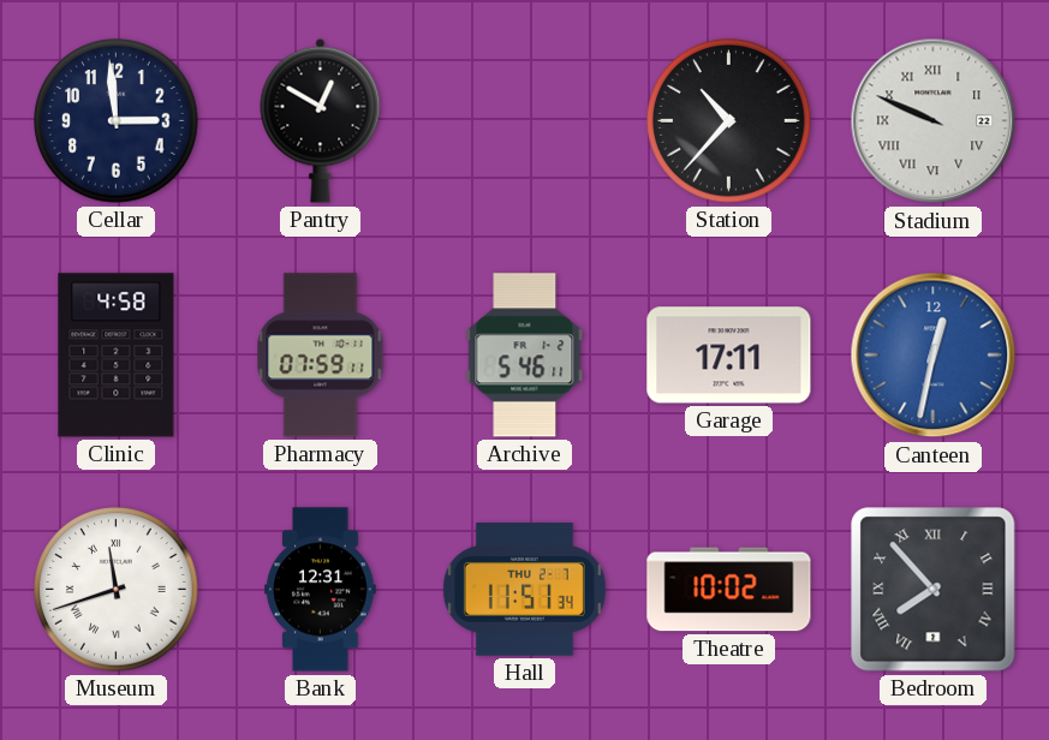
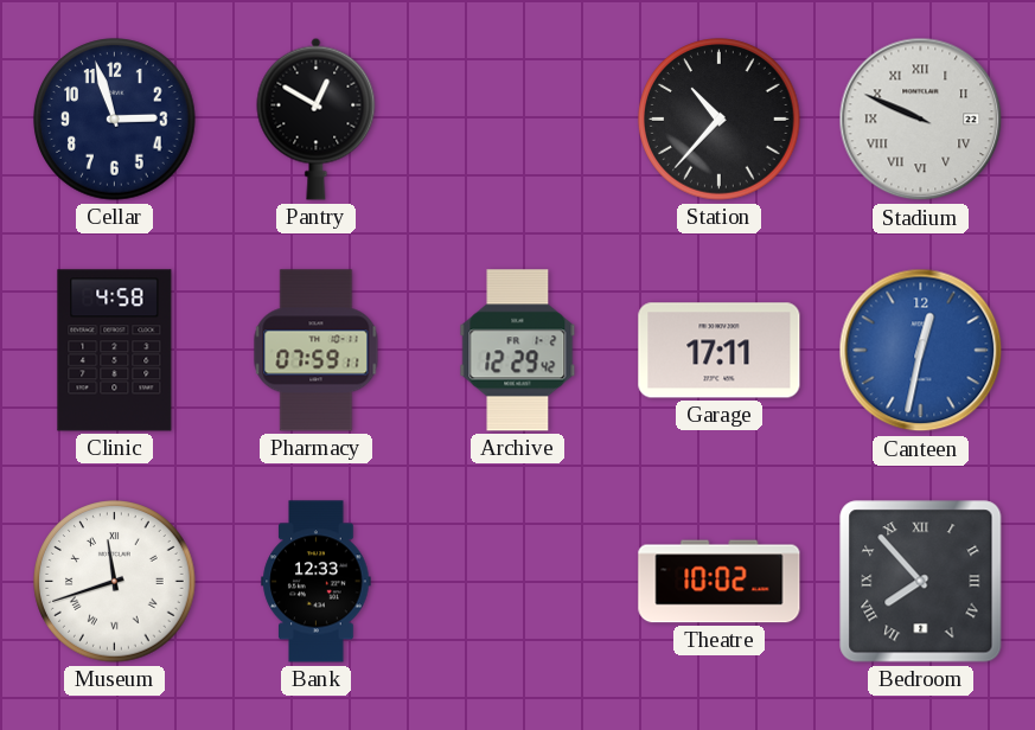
Cellar: 2:59 -> 2:57
Archive: 5:46 -> 12:29
Bank: 12:31 -> 12:33
Hall: 11:51 -> none
